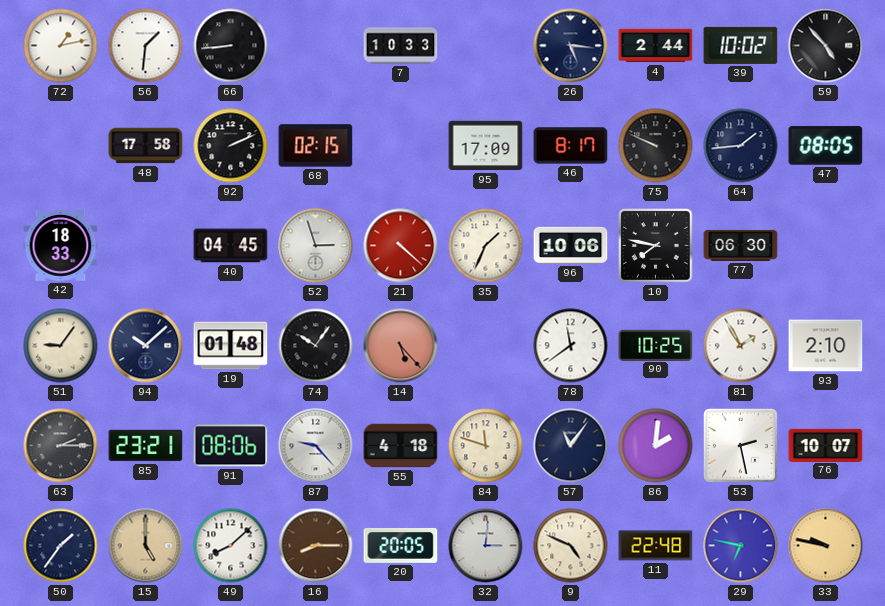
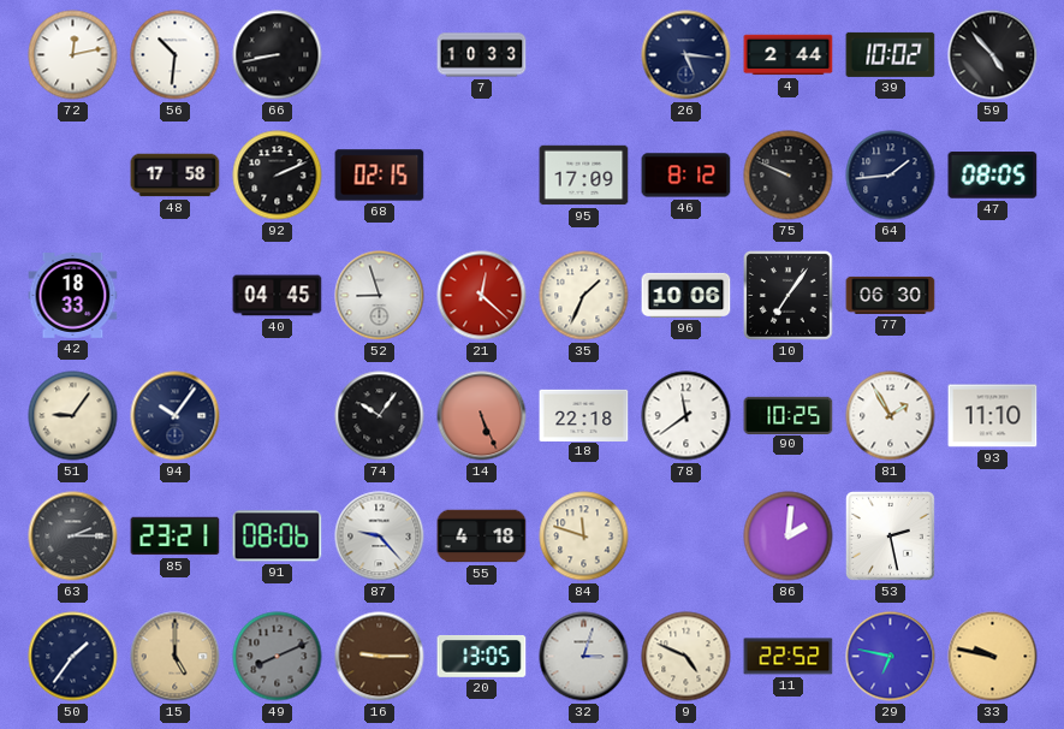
72: 1:13 -> 12:13
56: 1:31 -> 10:31
66: 8:44 -> 8:43
46: 8:17 -> 8:12
52: 2:57 -> 8:57
21: 4:22 -> 12:22
10: 7:47 -> 7:06
94: 10:08 -> 10:06
19: 01:48 -> none
14: 5:23 -> 5:26
18: none -> 22:18
93: 2:10 -> 11:10
57: 11:06 -> none
76: 10:07 -> none
49: 8:08 -> 8:11
49 dial: white -> grey
16: 8:15 -> 9:15
20: 20:05 -> 13:05
32: 3:01 -> 3:03
11: 22:48 -> 22:52
